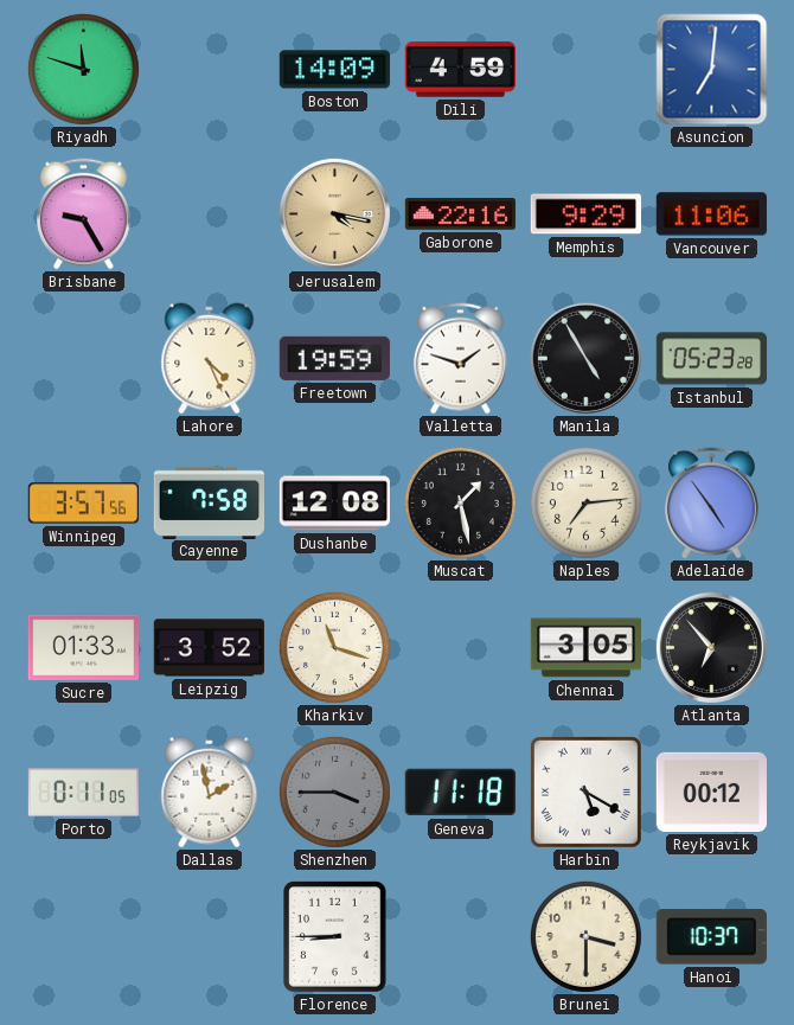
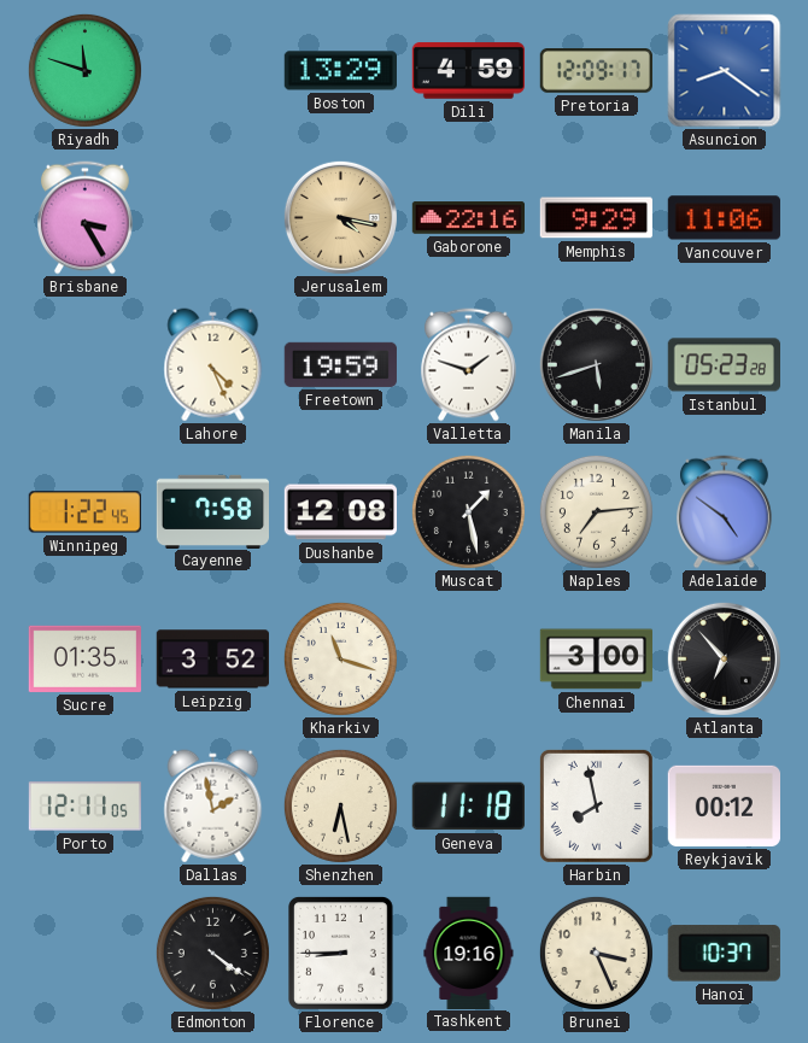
Boston: 14:09 -> 13:29
Pretoria: none -> 12:09
Asuncion: 7:01 -> 8:21
Brisbane: 9:25 -> 3:25
Manila: 4:55 -> 5:42
Winnipeg: 3:57 -> 1:22
Adelaide: 4:54 -> 4:51
Sucre: 01:33 -> 01:35
Chennai: 3:05 -> 3:00
Porto: 0:11 -> 12:11
Shenzhen: 3:45 -> 6:28
Shenzhen dial: grey -> cream
Harbin: 5:20 -> 7:58
Edmonton: none -> 4:21
Tashkent: none -> 19:16
Brunei: 3:30 -> 3:26
